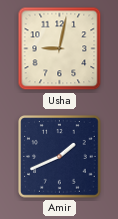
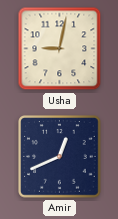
Amir: 1:41 -> 12:41
